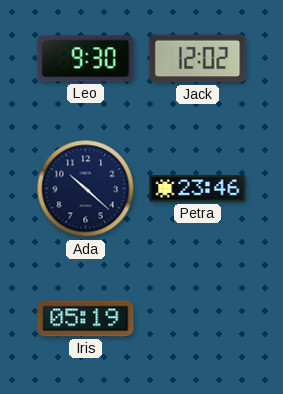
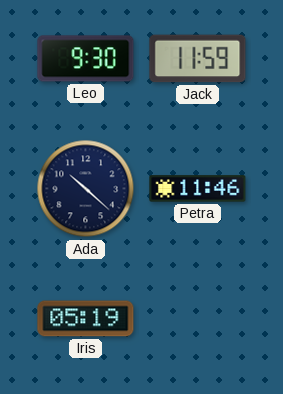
Jack: 12:02 -> 11:59
Petra: 23:46 -> 11:46
